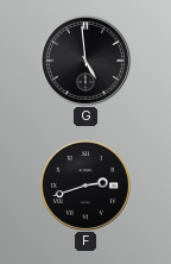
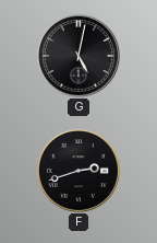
G: 4:59 -> 5:02
